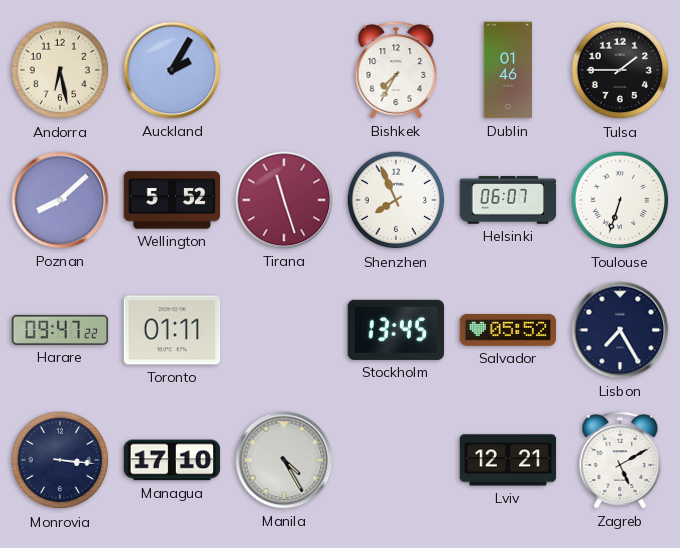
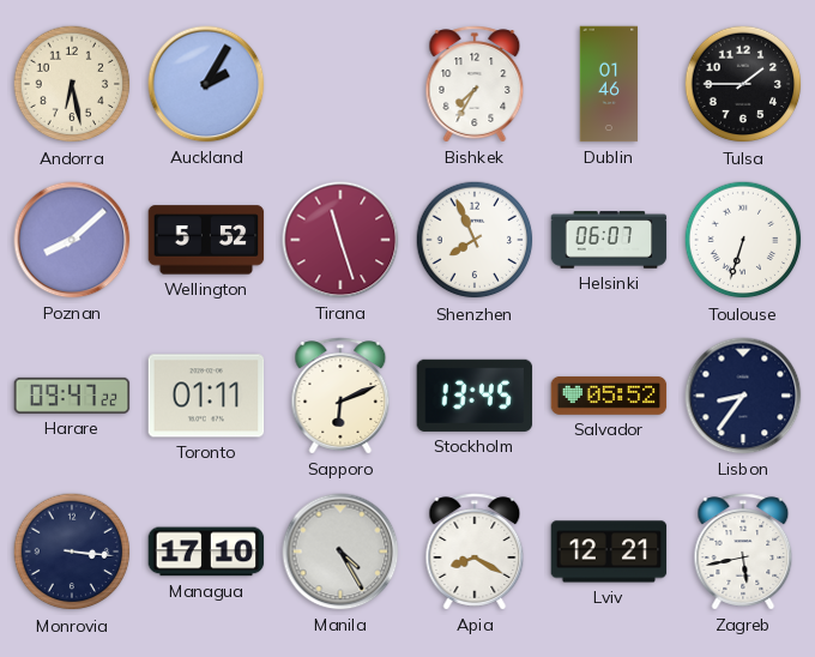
Sapporo: none -> 6:11
Lisbon: 7:25 -> 8:36
Apia: none -> 8:20
Zagreb: 5:10 -> 5:43
